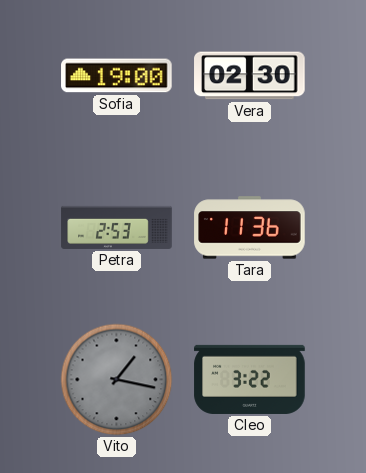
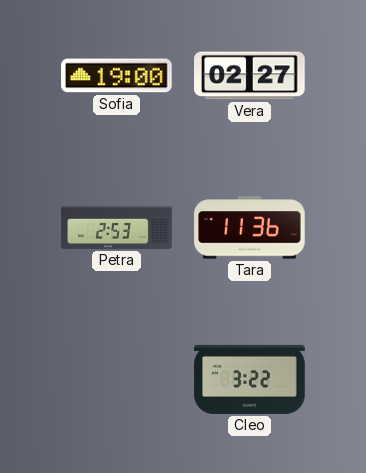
Vera: 02:30 -> 02:27
Vito: 1:17 -> none
